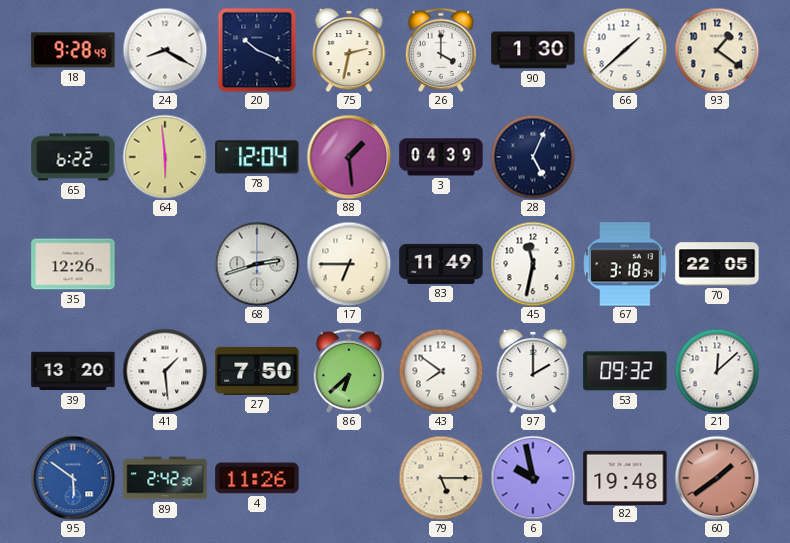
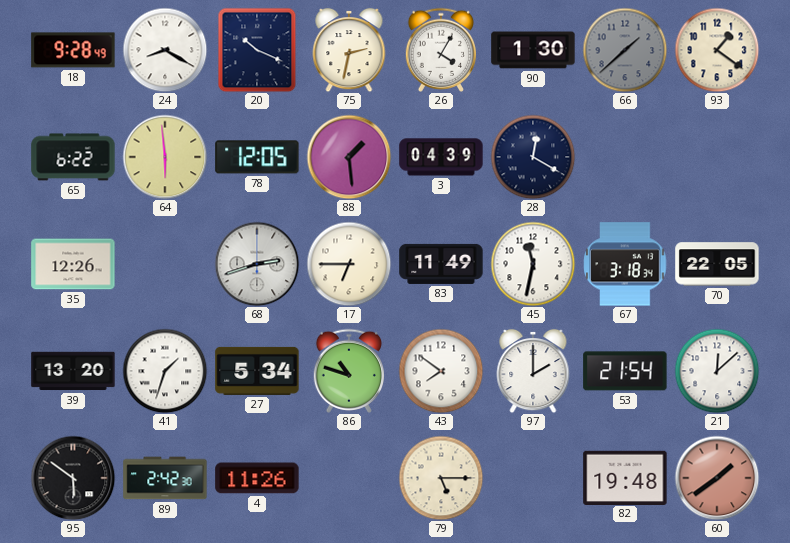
26: 4:00 -> 4:05
66 dial: white -> grey
78: 12:04 -> 12:05
28: 5:04 -> 12:20
41: 1:29 -> 1:33
27: 7:50 -> 5:34
86: 6:38 -> 10:48
53: 09:32 -> 21:54
95 dial: blue -> black
6: 9:58 -> none
